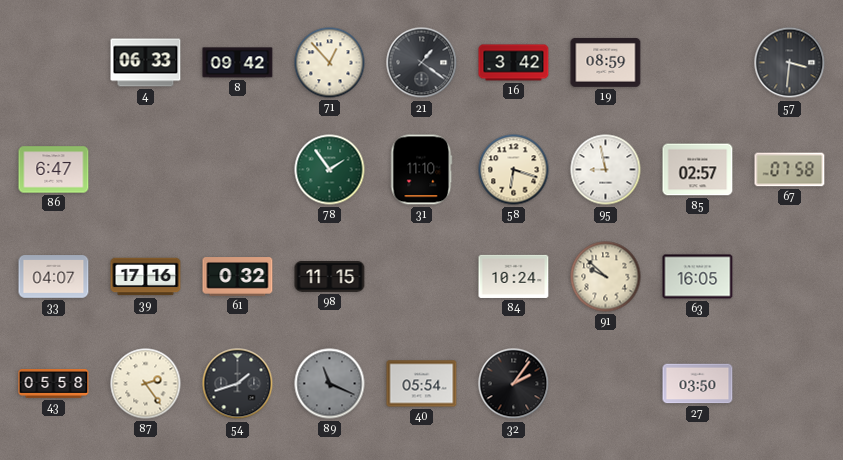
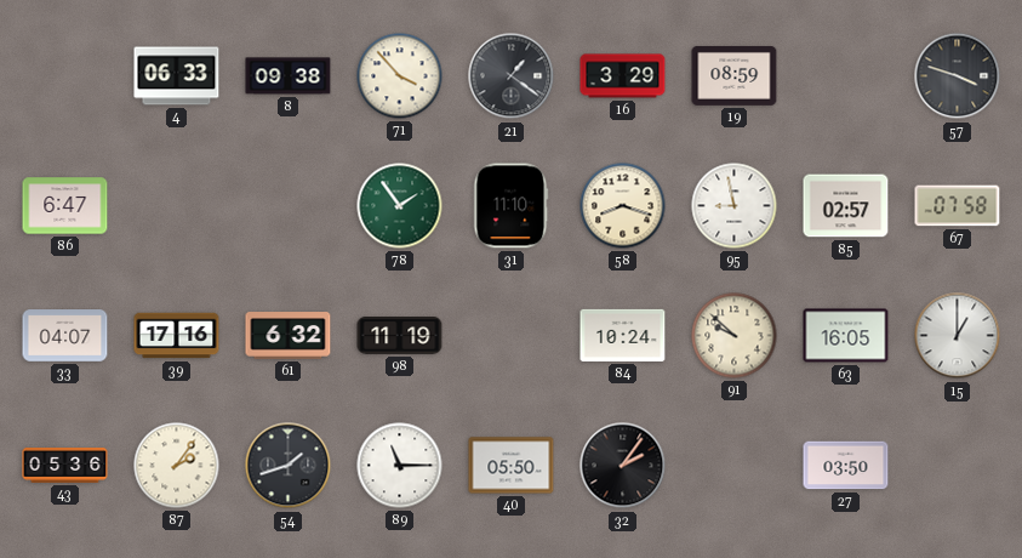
8: 09:42 -> 09:38
71: 12:53 -> 3:53
16: 3:42 -> 3:29
57: 3:31 -> 3:48
58: 6:18 -> 8:18
61: 0:32 -> 6:32
98: 11:15 -> 11:19
15: none -> 1:00
43: 05:58 -> 05:36
87: 2:24 -> 2:06
89: 11:19 -> 11:15
89 dial: grey -> white
40: 05:54 -> 05:50
